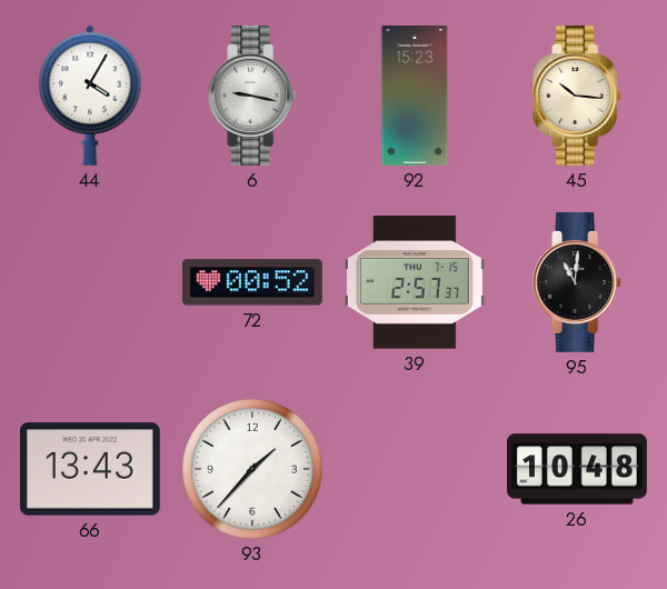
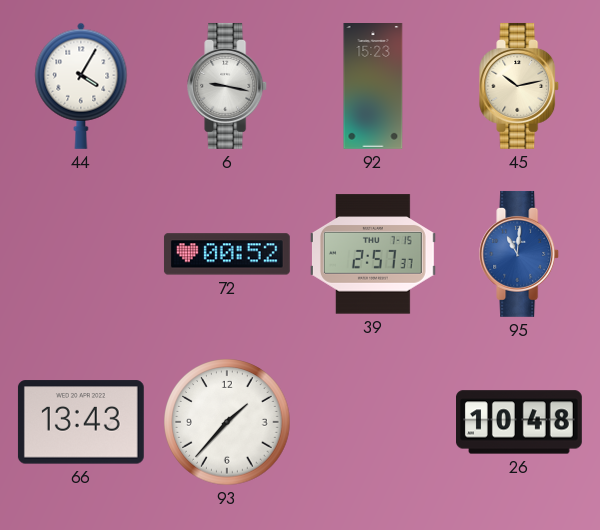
45: 10:16 -> 10:13
95 dial: black -> blue
